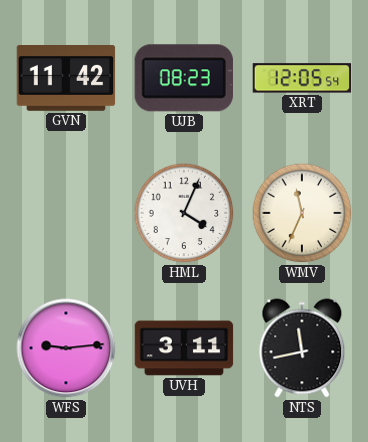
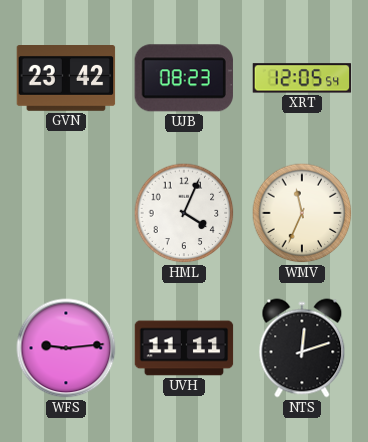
GVN: 11:42 -> 23:42
UVH: 3:11 -> 11:11
NTS: 11:43 -> 12:12
